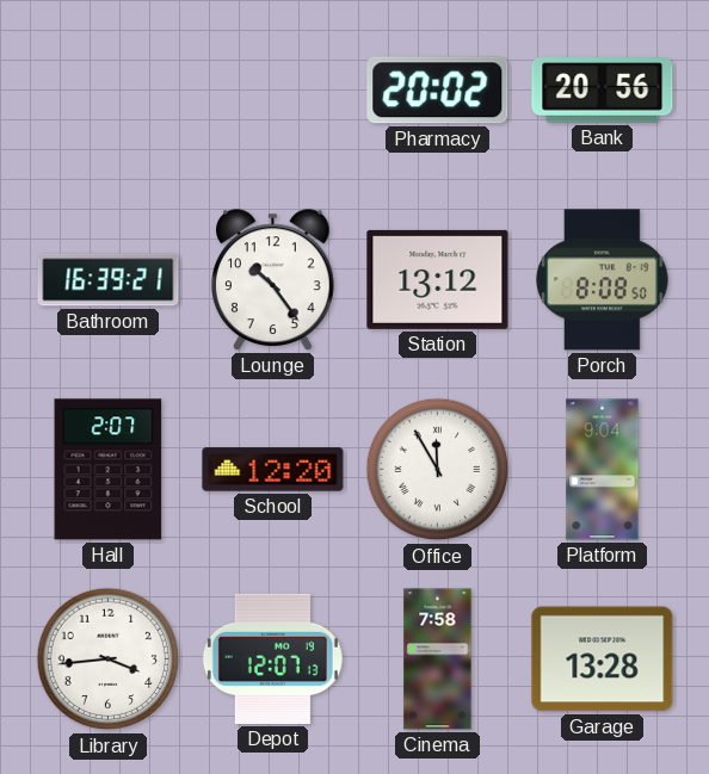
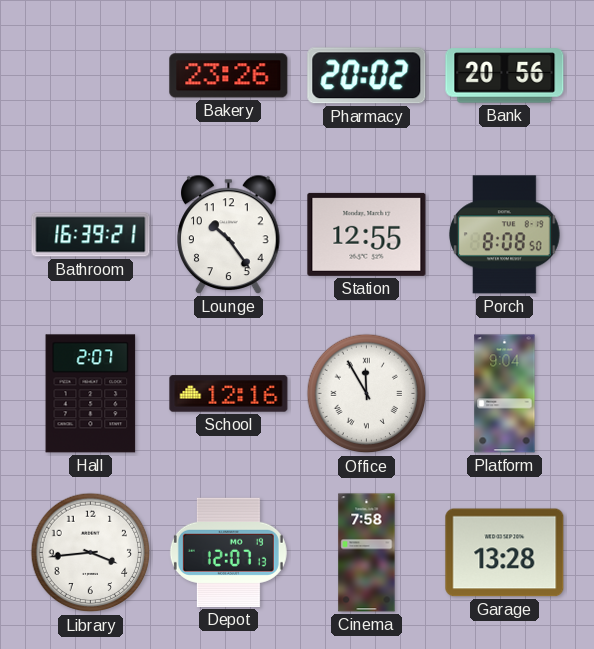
Bakery: none -> 23:26
Station: 13:12 -> 12:55
School: 12:20 -> 12:16
